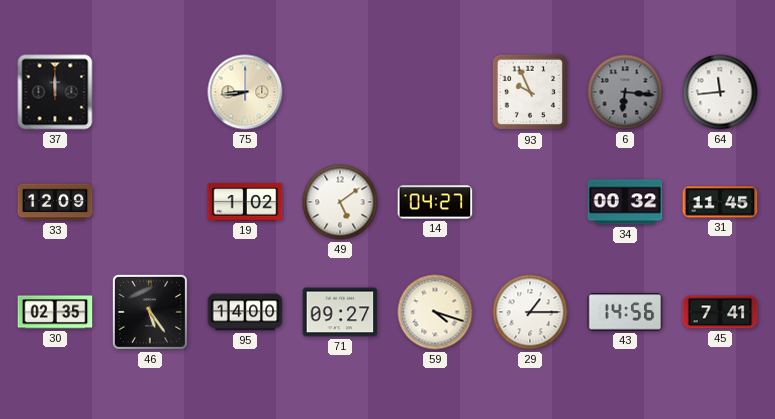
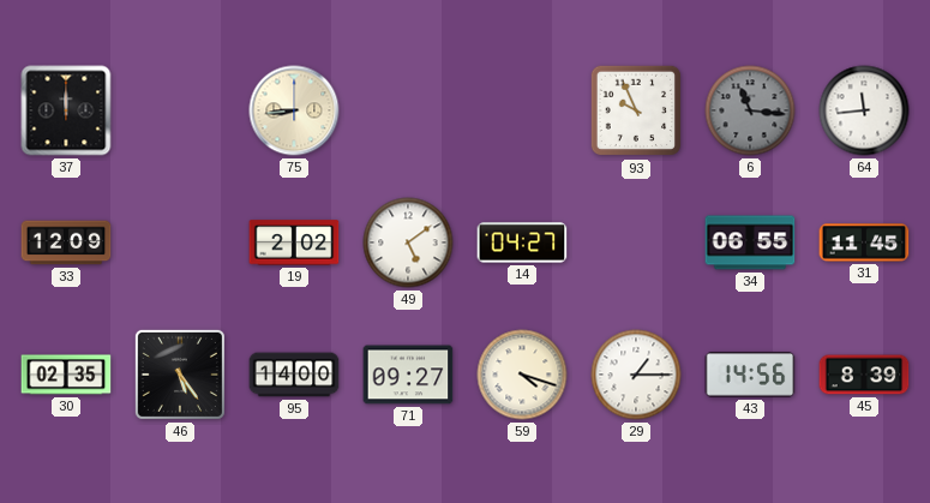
6: 6:16 -> 11:16
19: 1:02 -> 2:02
34: 00:32 -> 06:55
45: 7:41 -> 8:39
